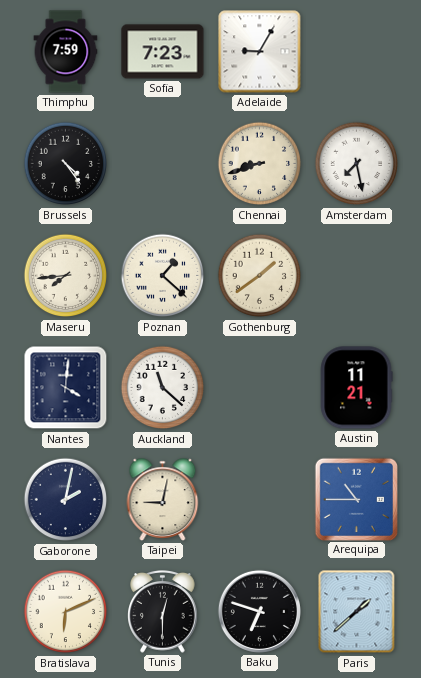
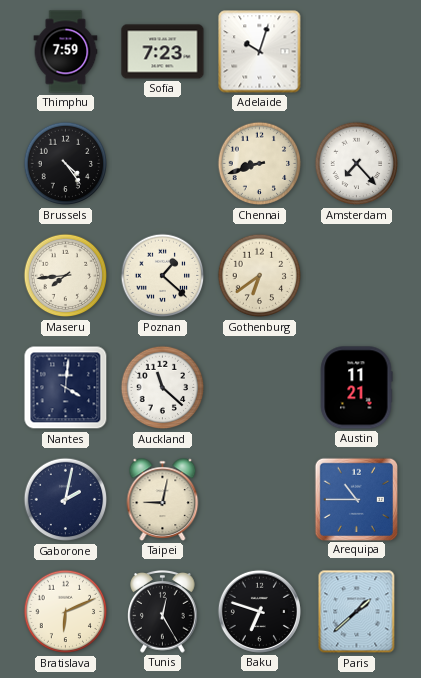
Adelaide: 9:05 -> 10:03
Amsterdam: 7:28 -> 7:23
Gothenburg: 1:39 -> 6:39
Tunis: 12:30 -> 12:25
